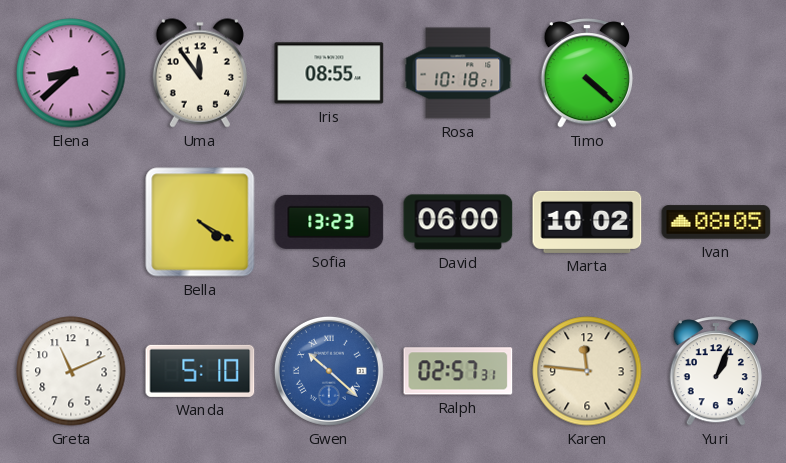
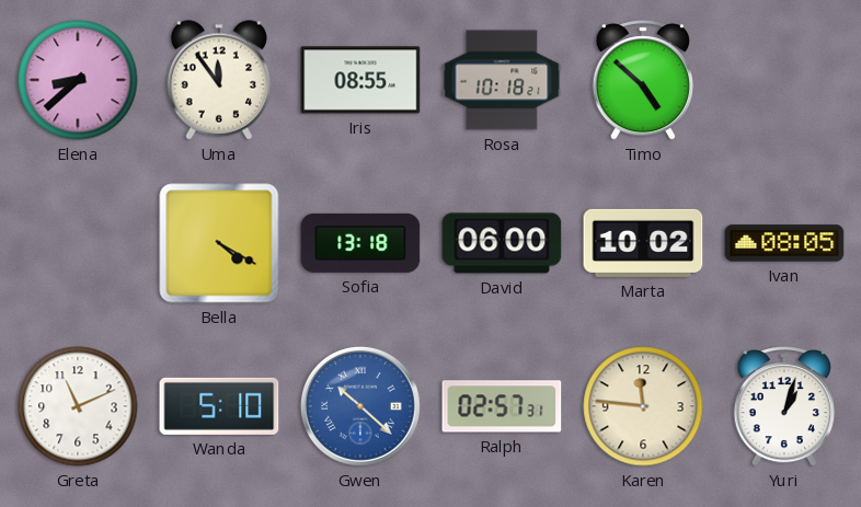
Timo: 4:22 -> 4:52
Sofia: 13:23 -> 13:18
Yuri: 1:04 -> 1:03
